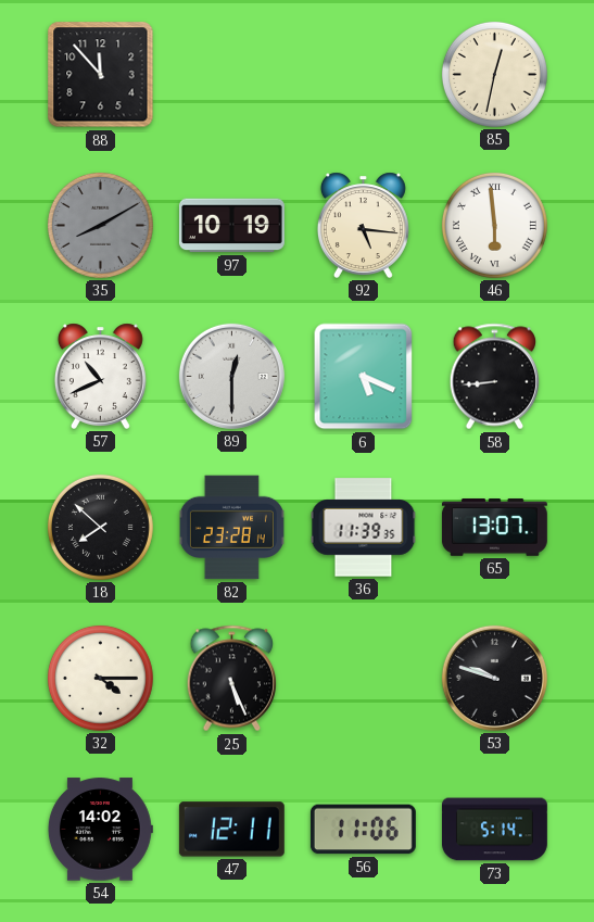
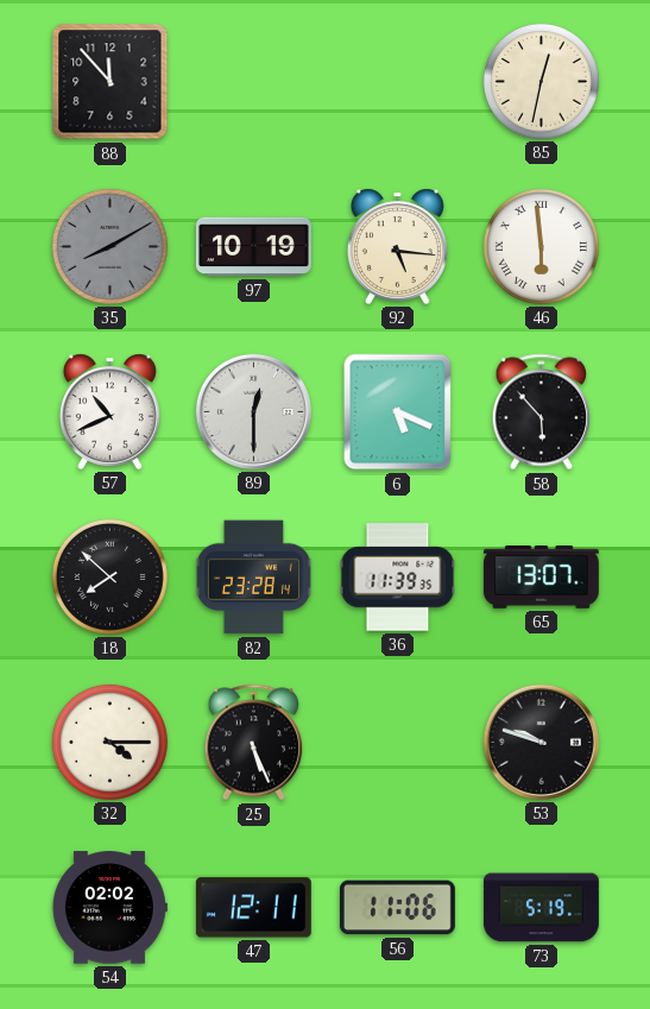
58: 8:44 -> 5:53
54: 14:02 -> 02:02
73: 5:14 -> 5:19
